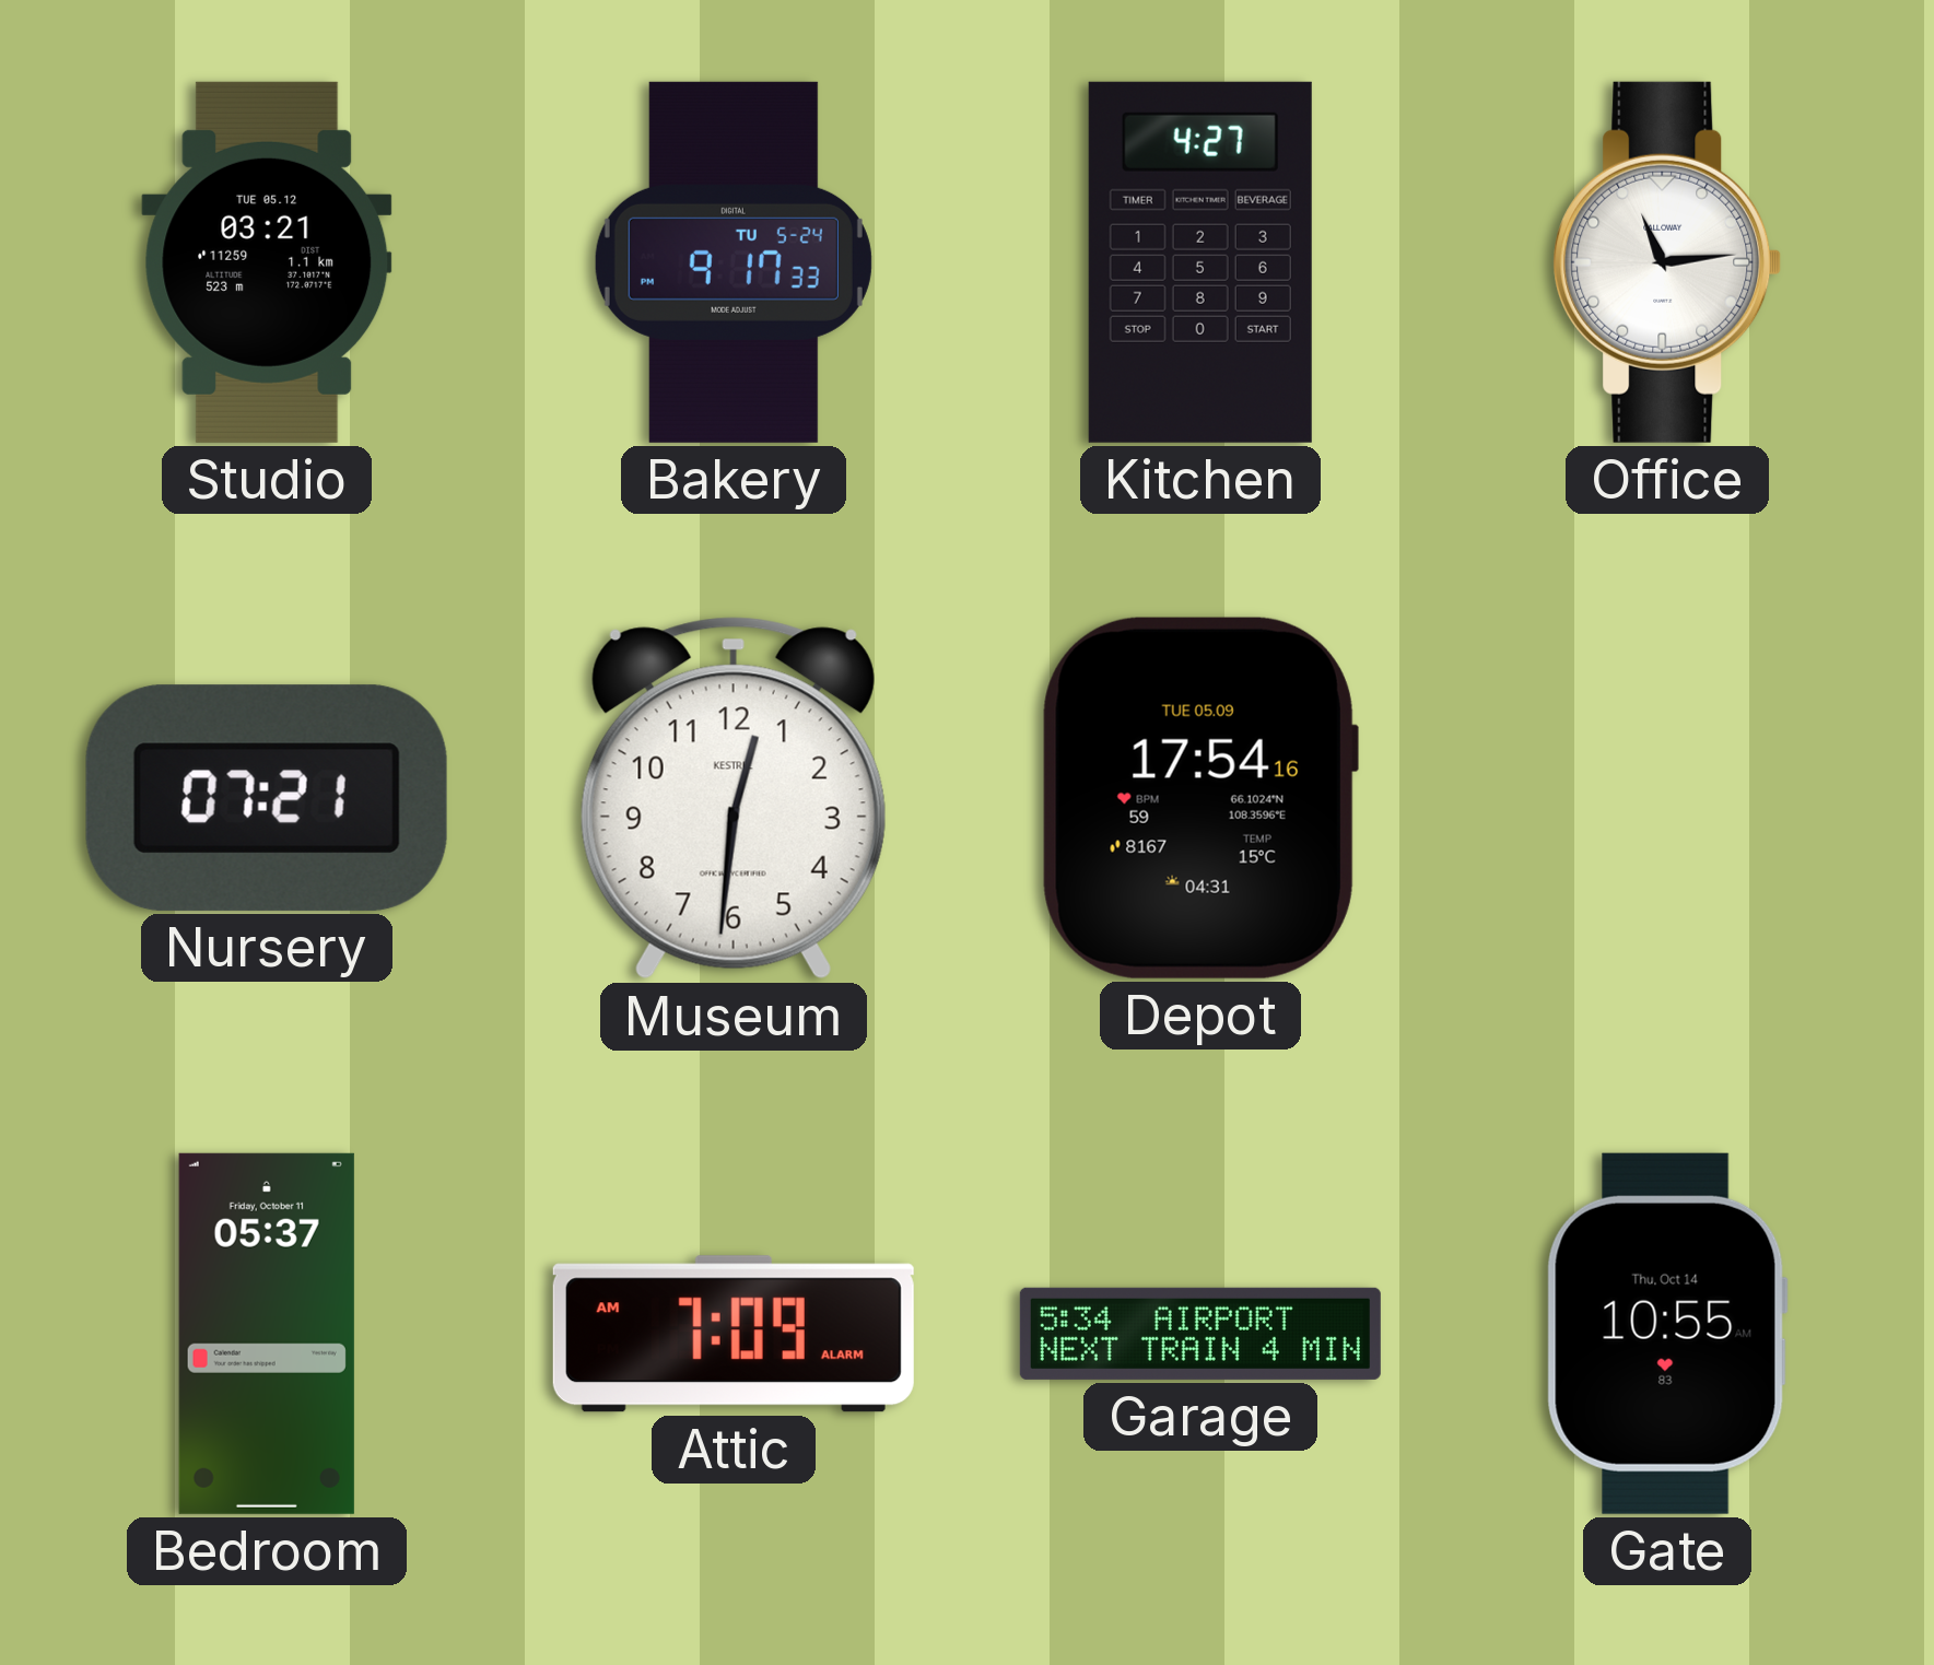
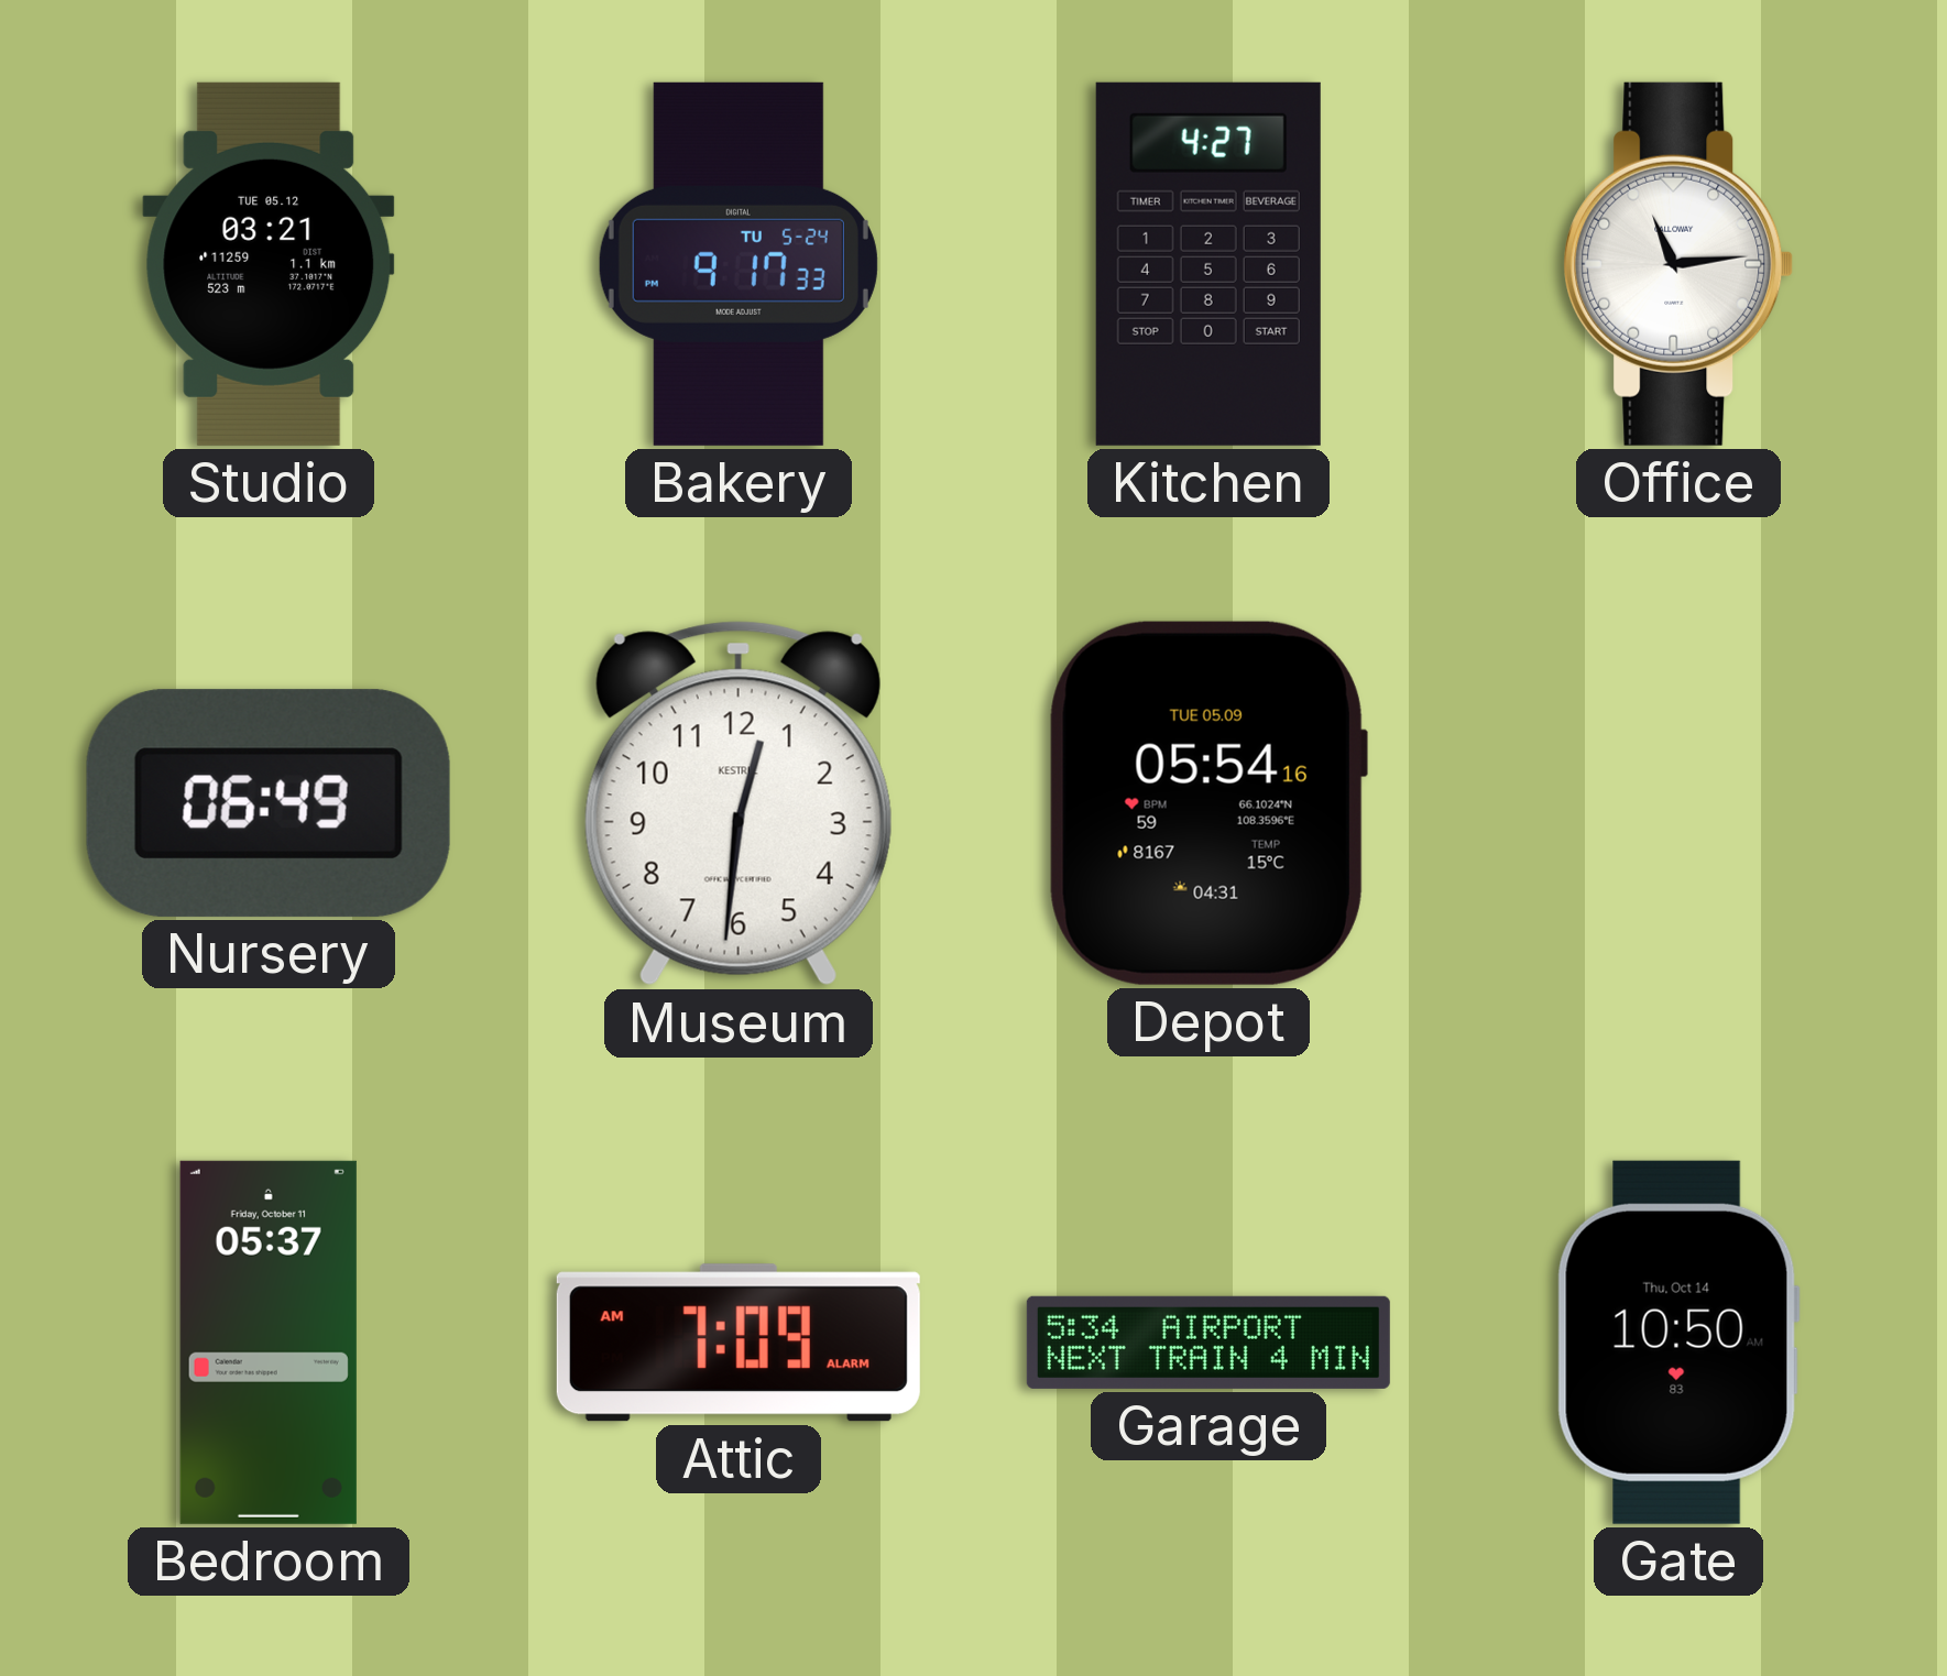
Nursery: 07:21 -> 06:49
Depot: 17:54 -> 05:54
Gate: 10:55 -> 10:50
